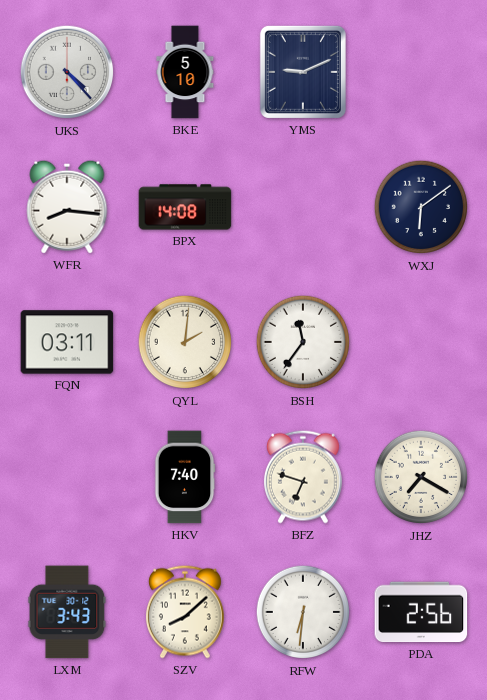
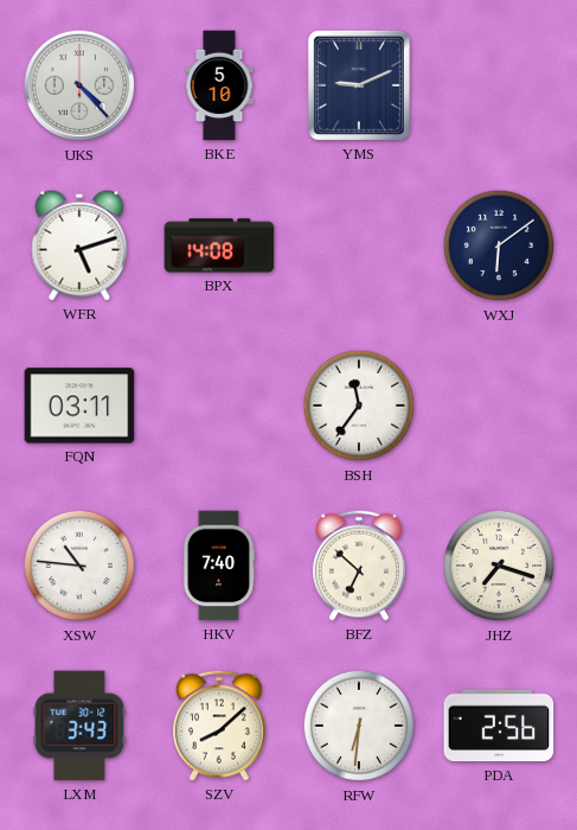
WFR: 8:16 -> 5:12
QYL: 2:01 -> none
XSW: none -> 10:46
BFZ: 6:48 -> 6:52
JHZ: 7:20 -> 7:18
